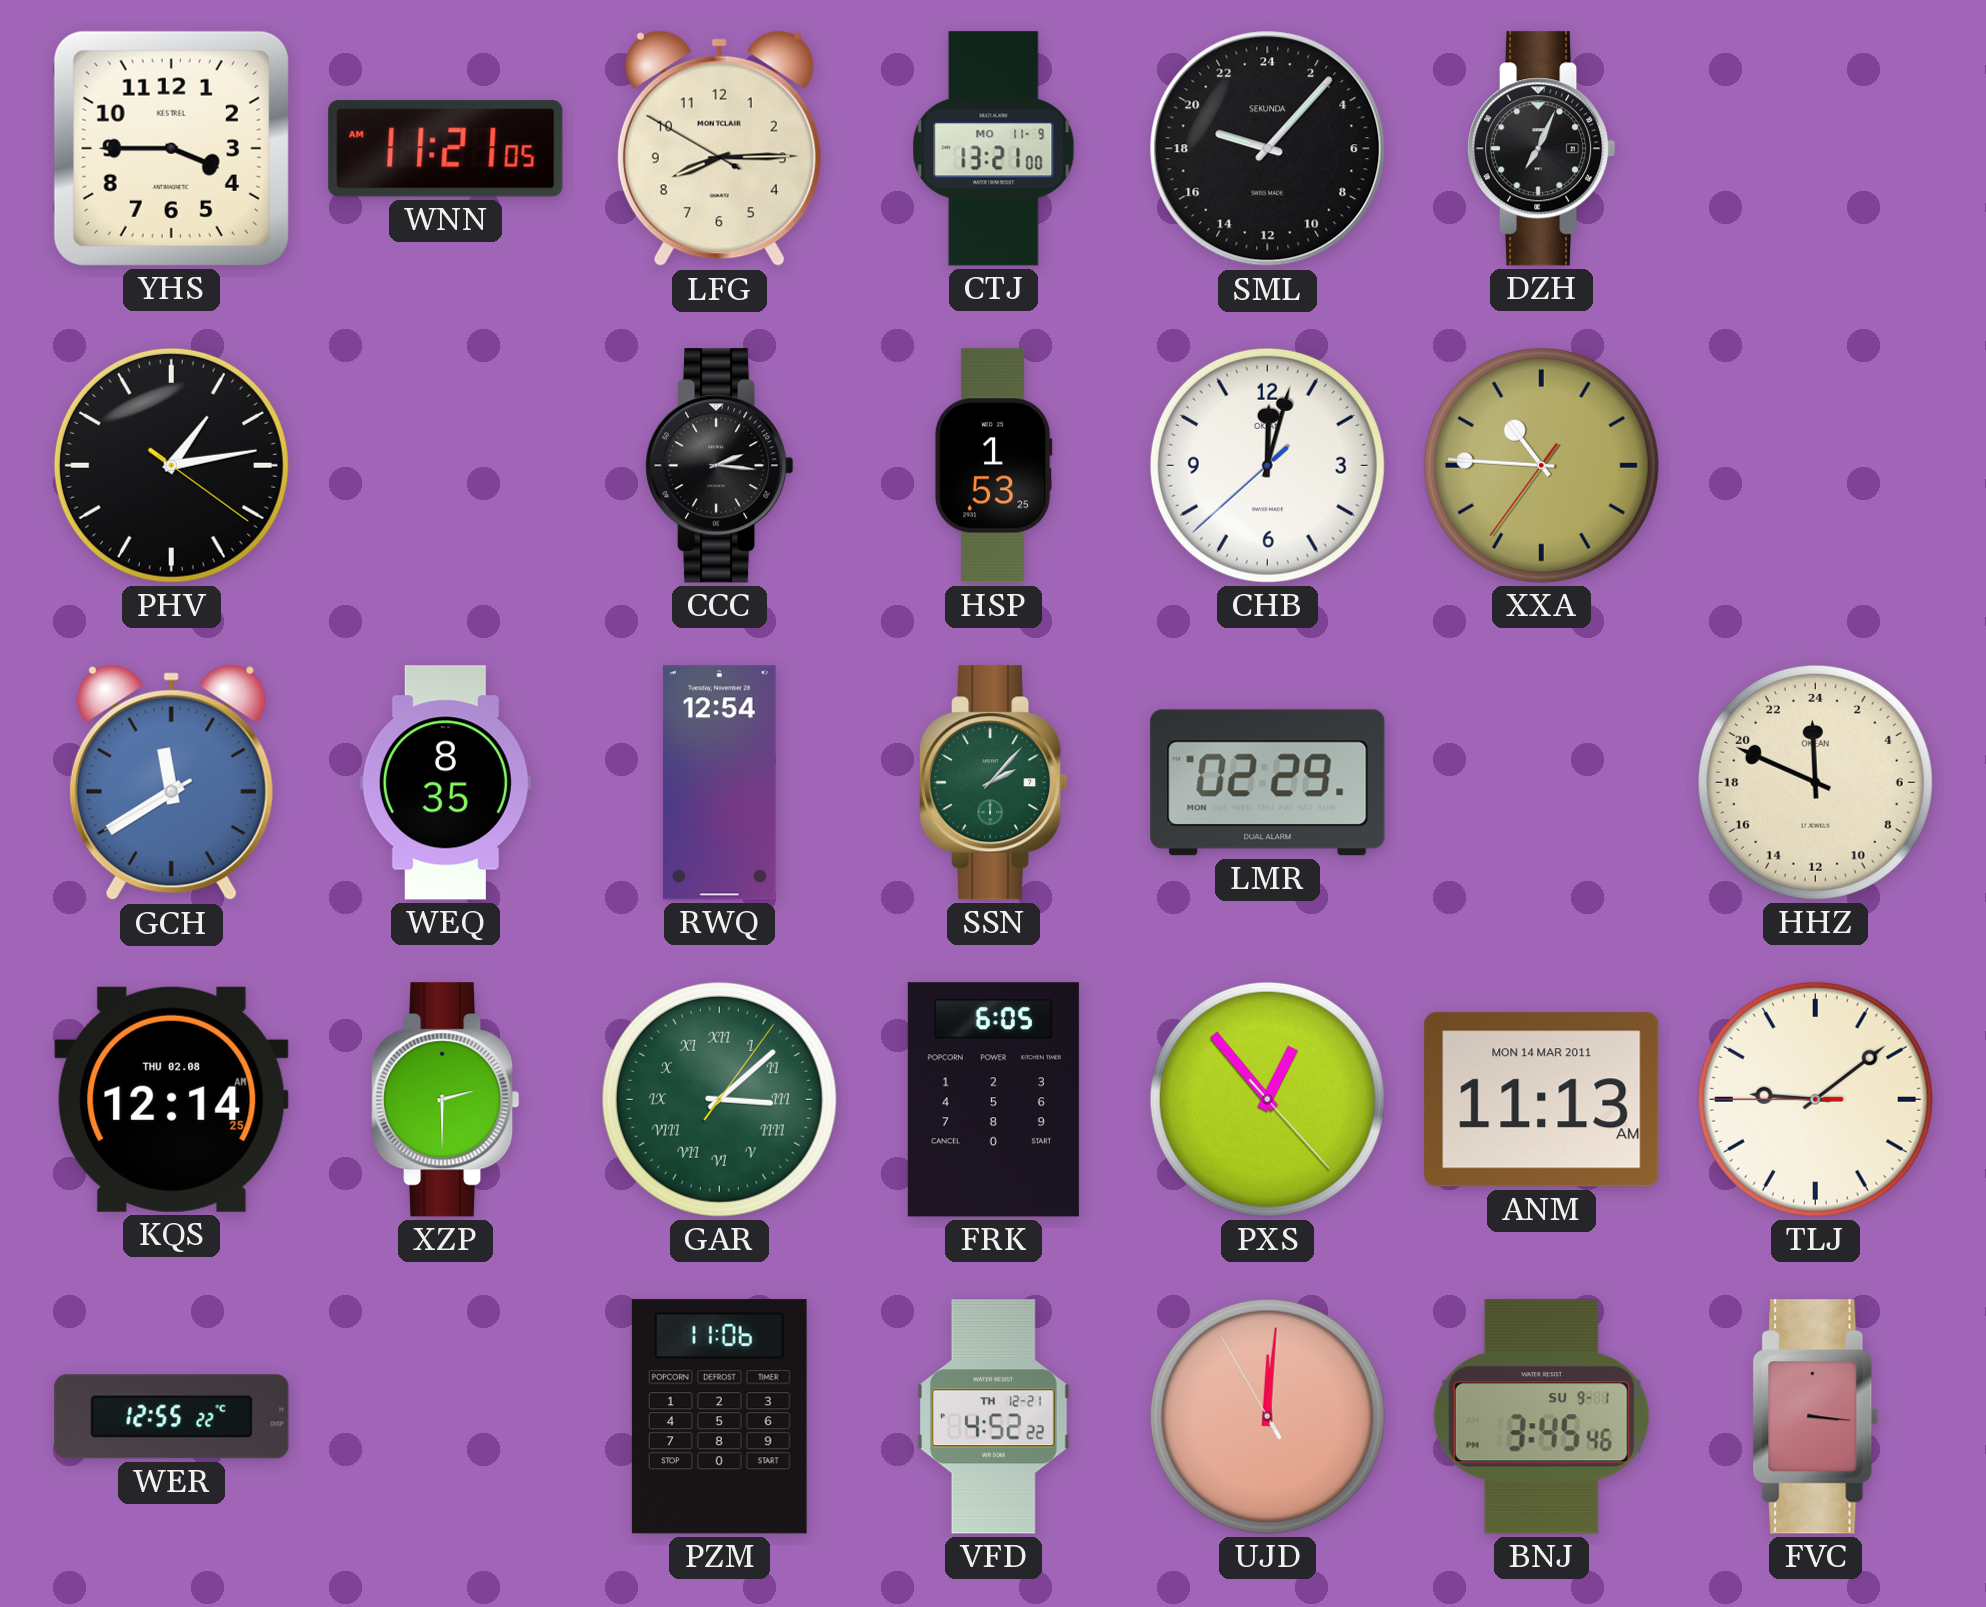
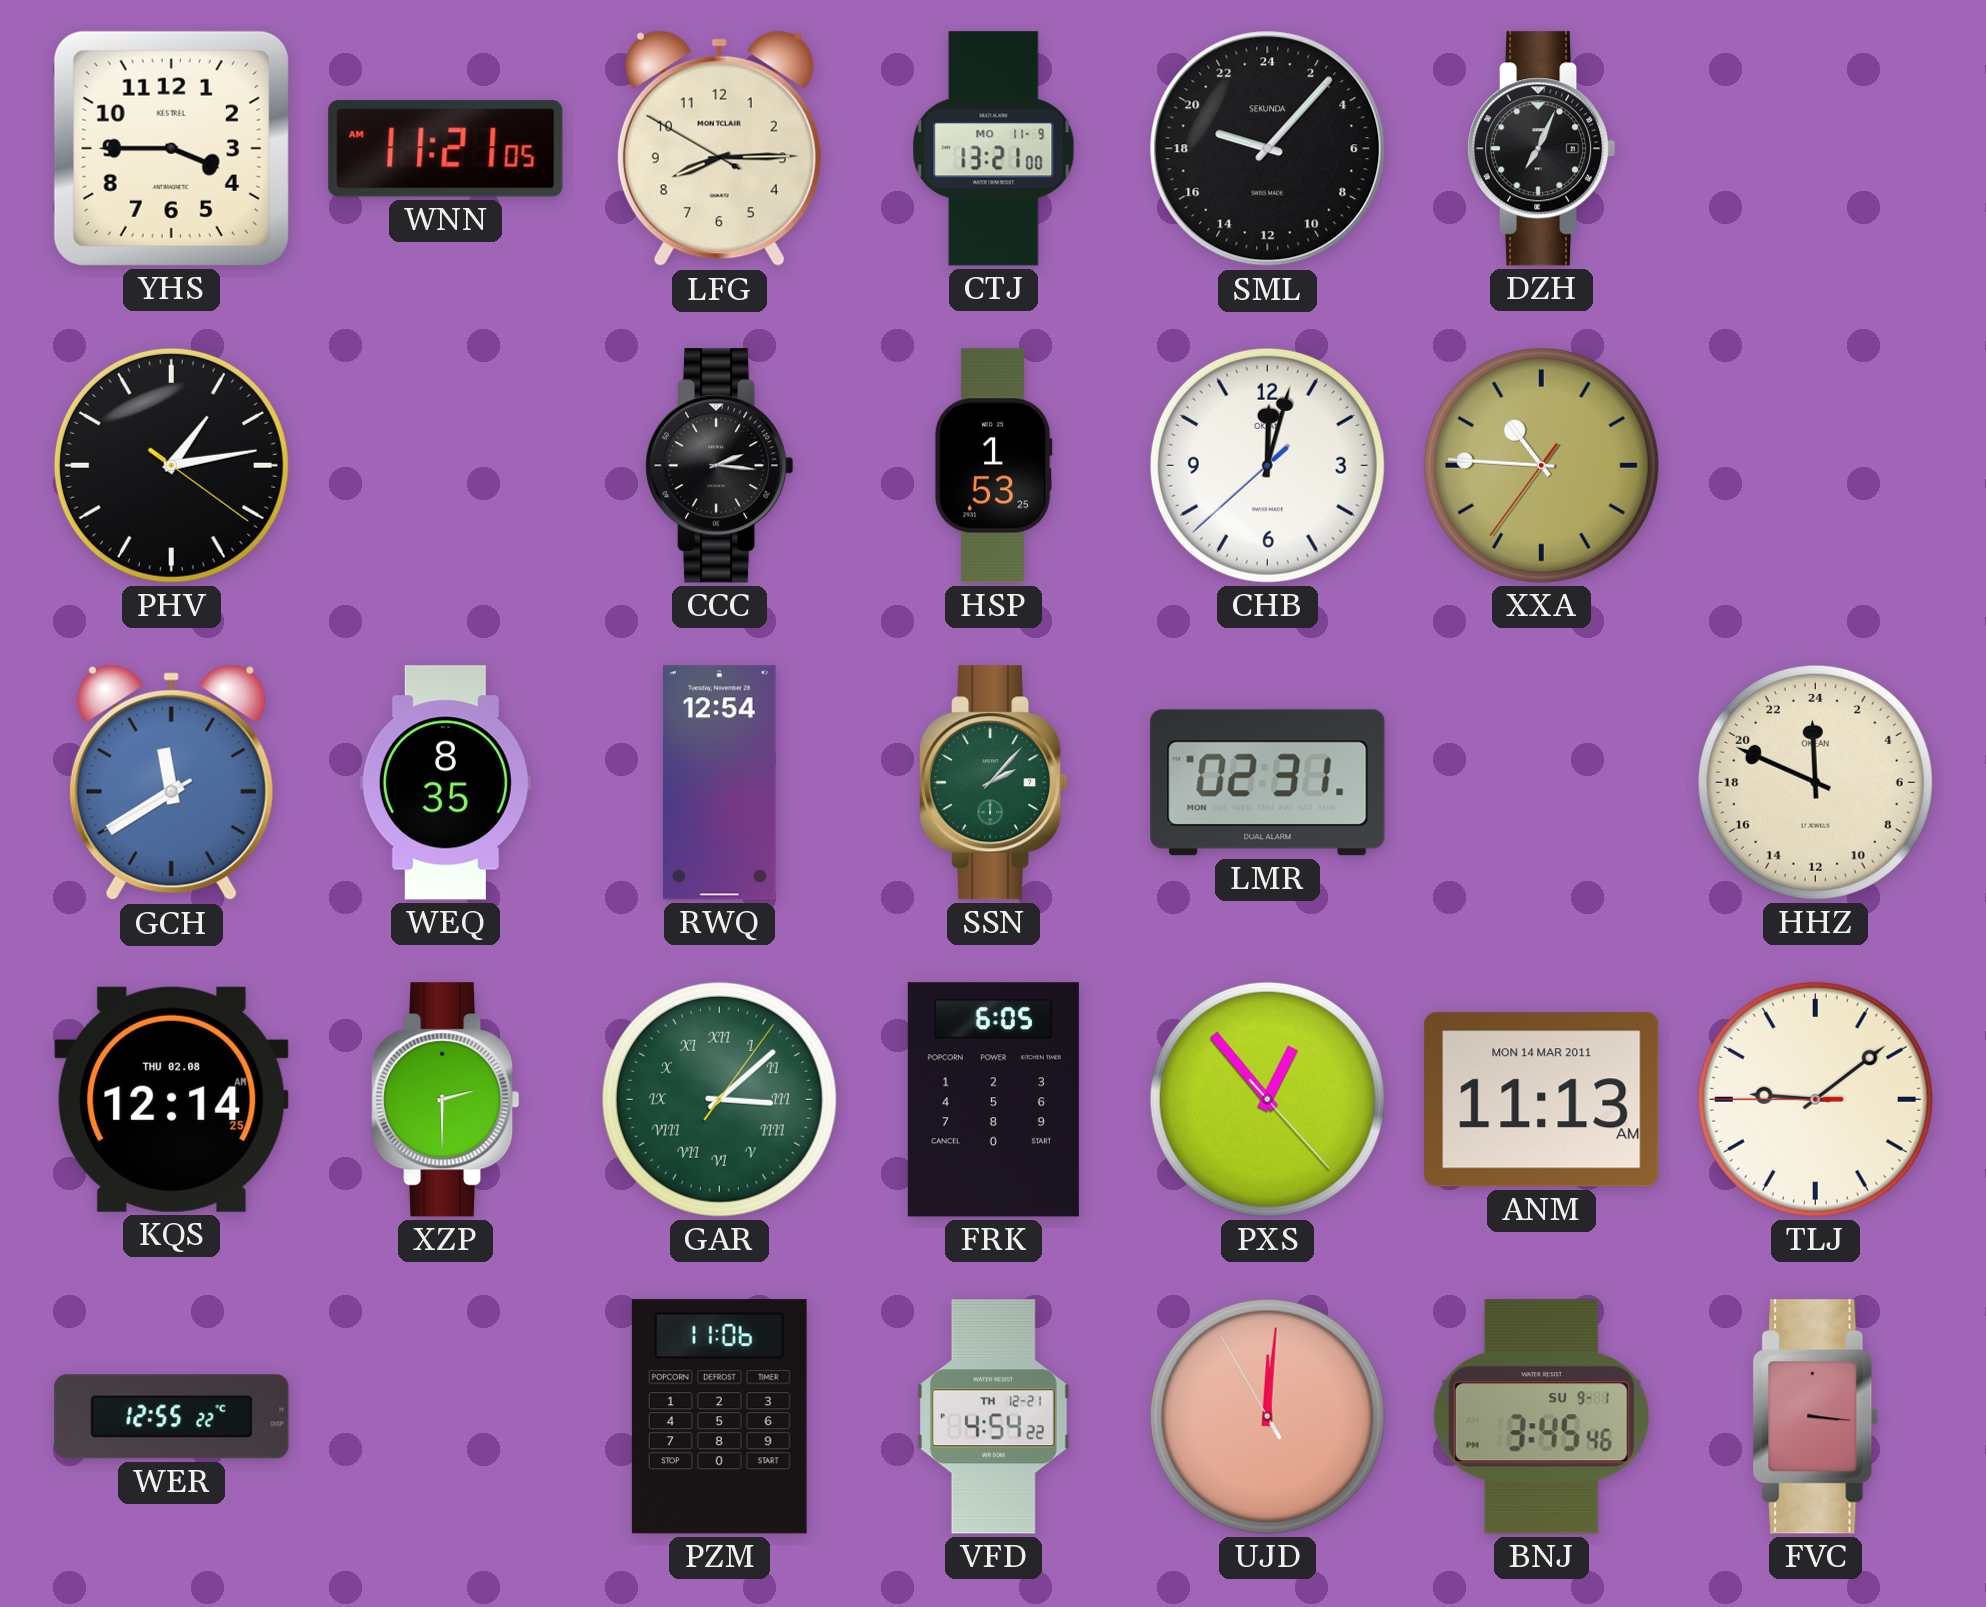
LMR: 02:29 -> 02:31
VFD: 4:52 -> 4:54
